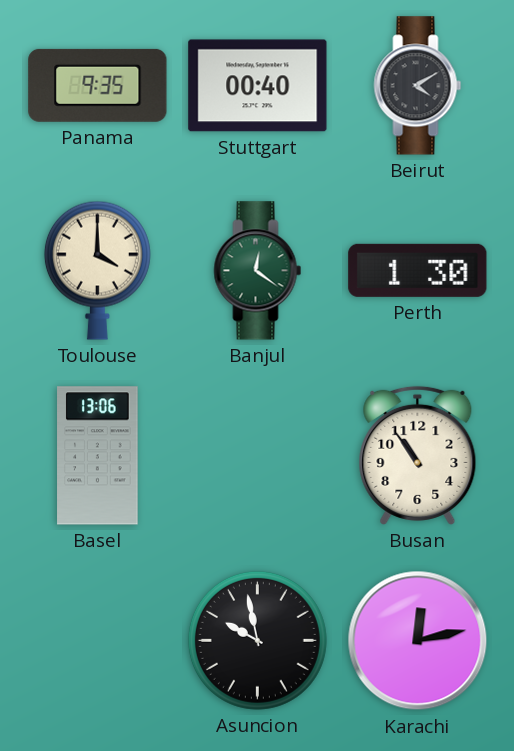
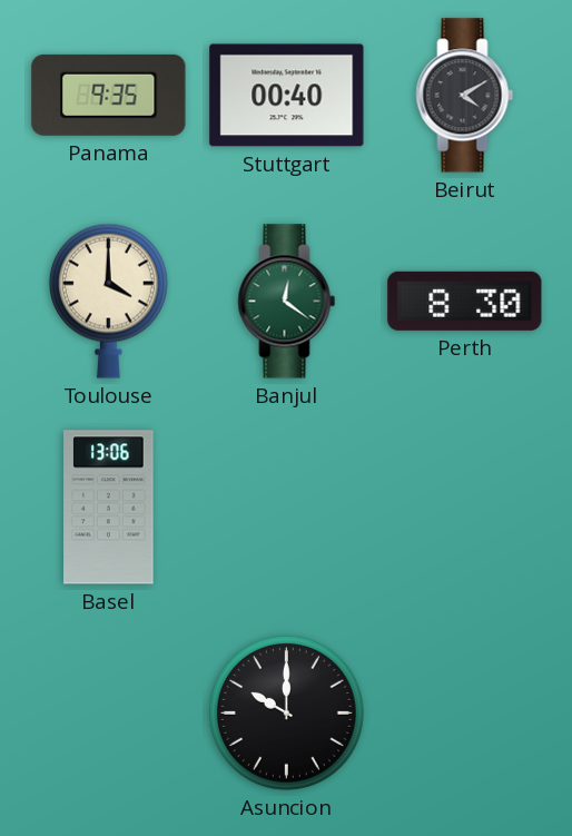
Perth: 1:30 -> 8:30
Busan: 10:54 -> none
Asuncion: 9:58 -> 10:00
Karachi: 12:13 -> none
